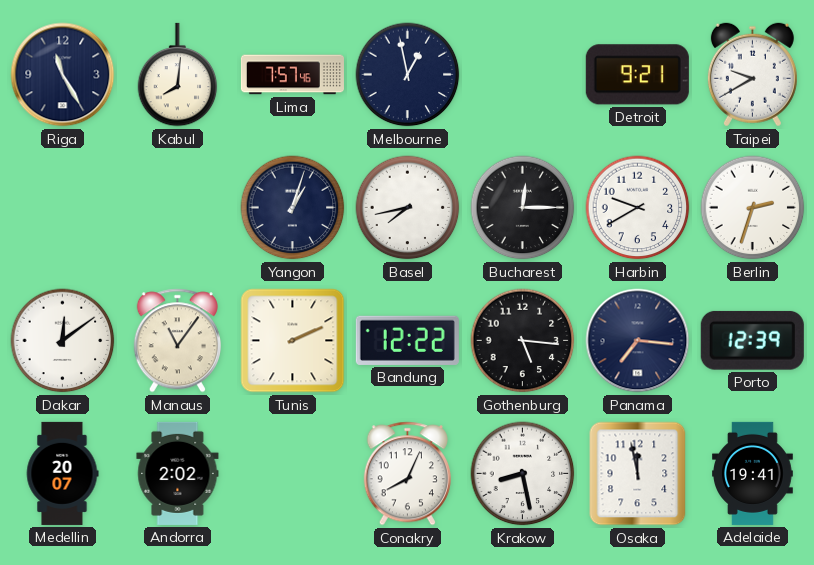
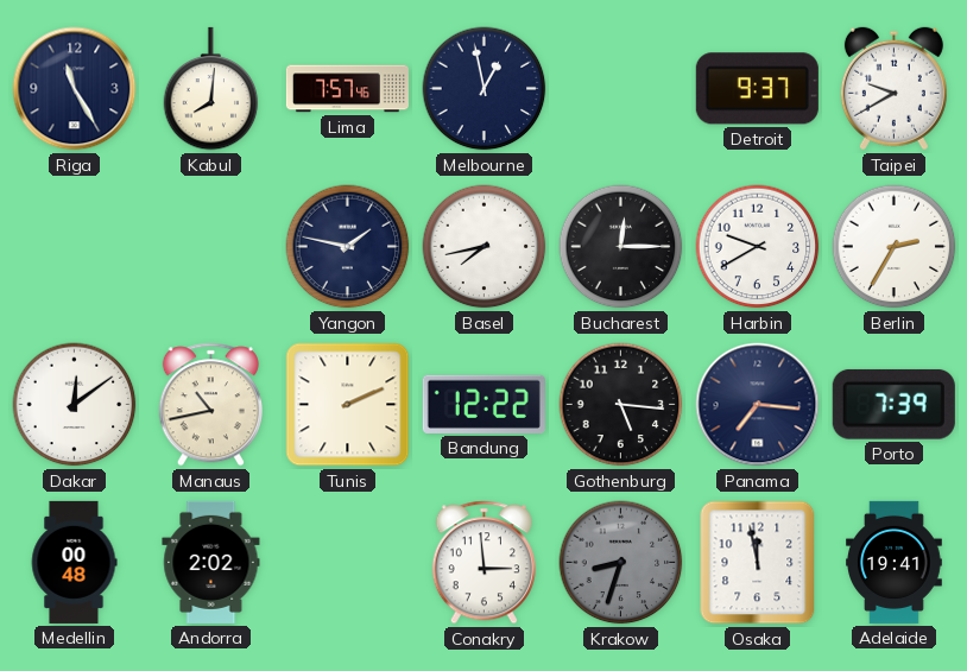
Detroit: 9:21 -> 9:37
Yangon: 1:03 -> 1:47
Berlin: 2:33 -> 2:35
Manaus: 11:06 -> 10:43
Porto: 12:39 -> 7:39
Medellin: 20:07 -> 00:48
Conakry: 8:04 -> 2:59
Krakow: 8:28 -> 8:33
Krakow dial: white -> grey
